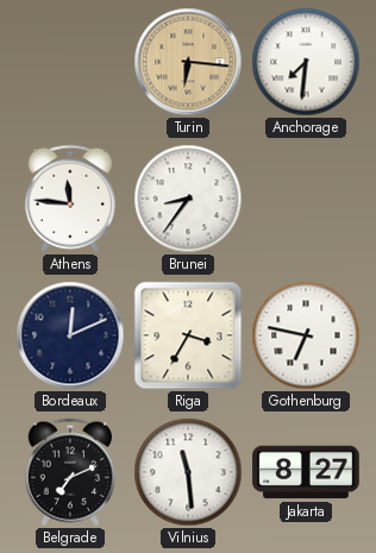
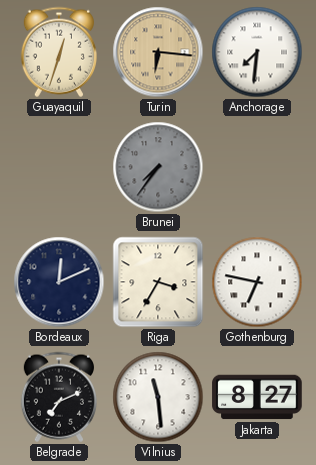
Guayaquil: none -> 12:33
Athens: 11:46 -> none
Brunei: 8:36 -> 7:36
Brunei dial: white -> grey
